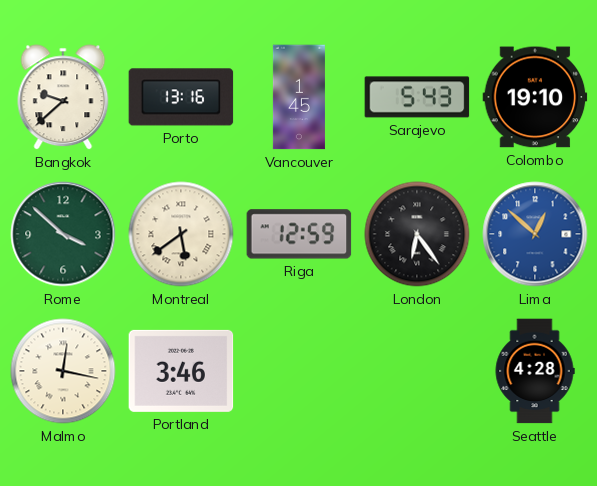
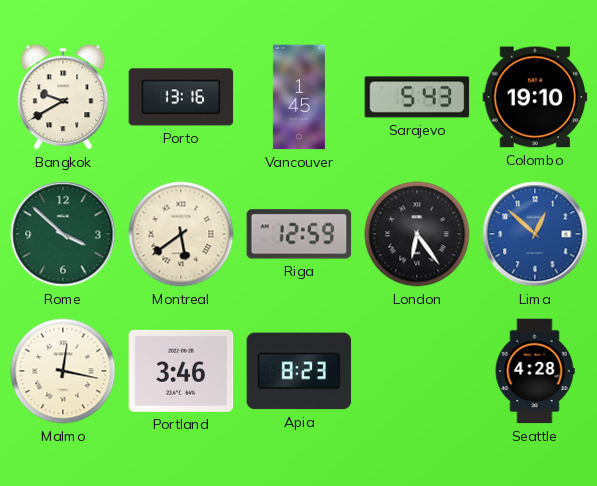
Bangkok: 9:38 -> 9:40
Apia: none -> 8:23
